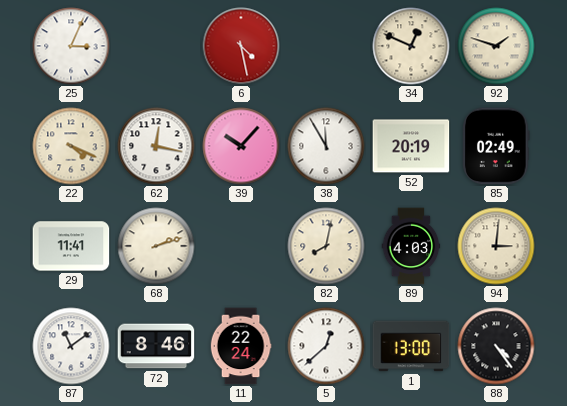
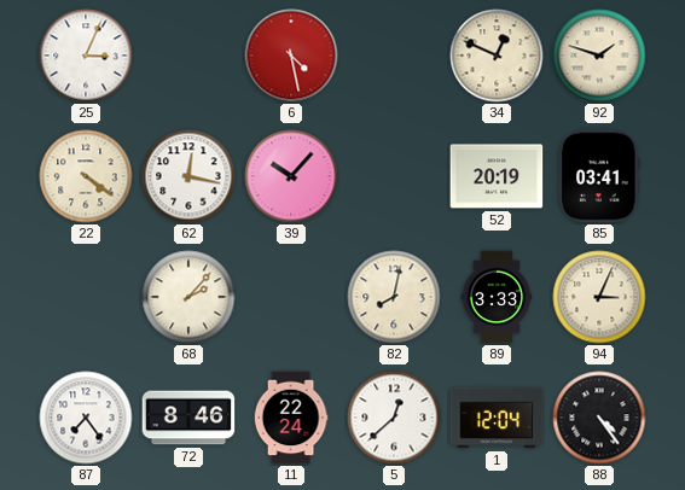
22: 4:19 -> 4:21
38: 11:55 -> none
85: 02:49 -> 03:41
29: 11:41 -> none
68: 2:12 -> 2:07
89: 4:03 -> 3:33
94: 3:01 -> 3:04
87: 11:09 -> 7:24
1: 13:00 -> 12:04
